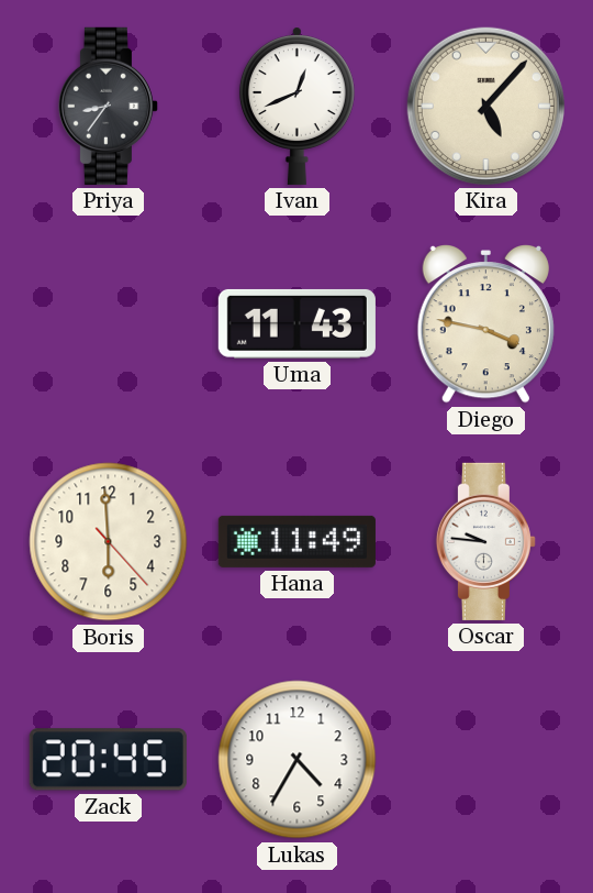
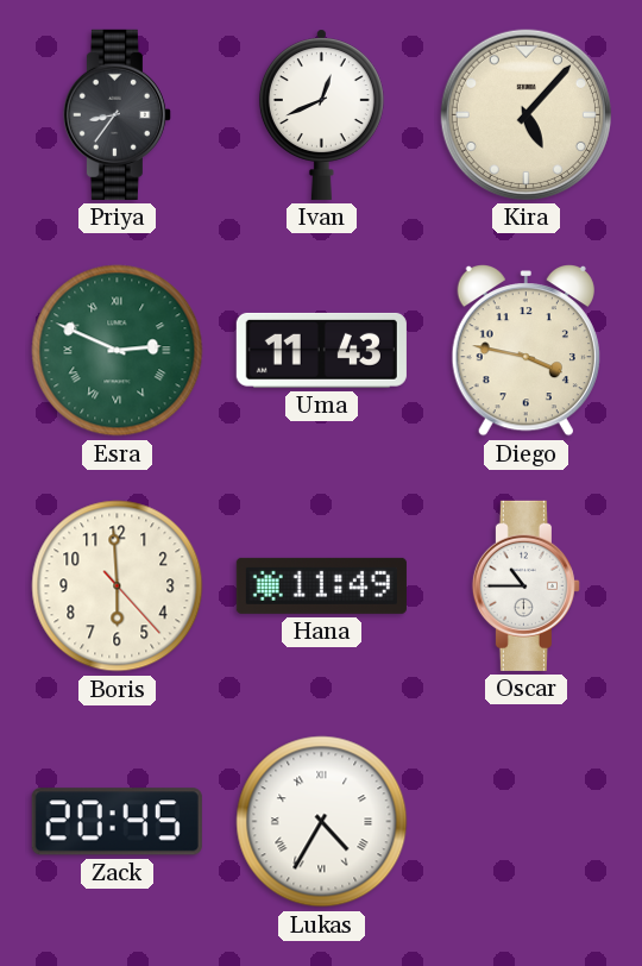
Esra: none -> 2:49
Oscar: 9:46 -> 10:45
Lukas numerals: Arabic -> Roman
